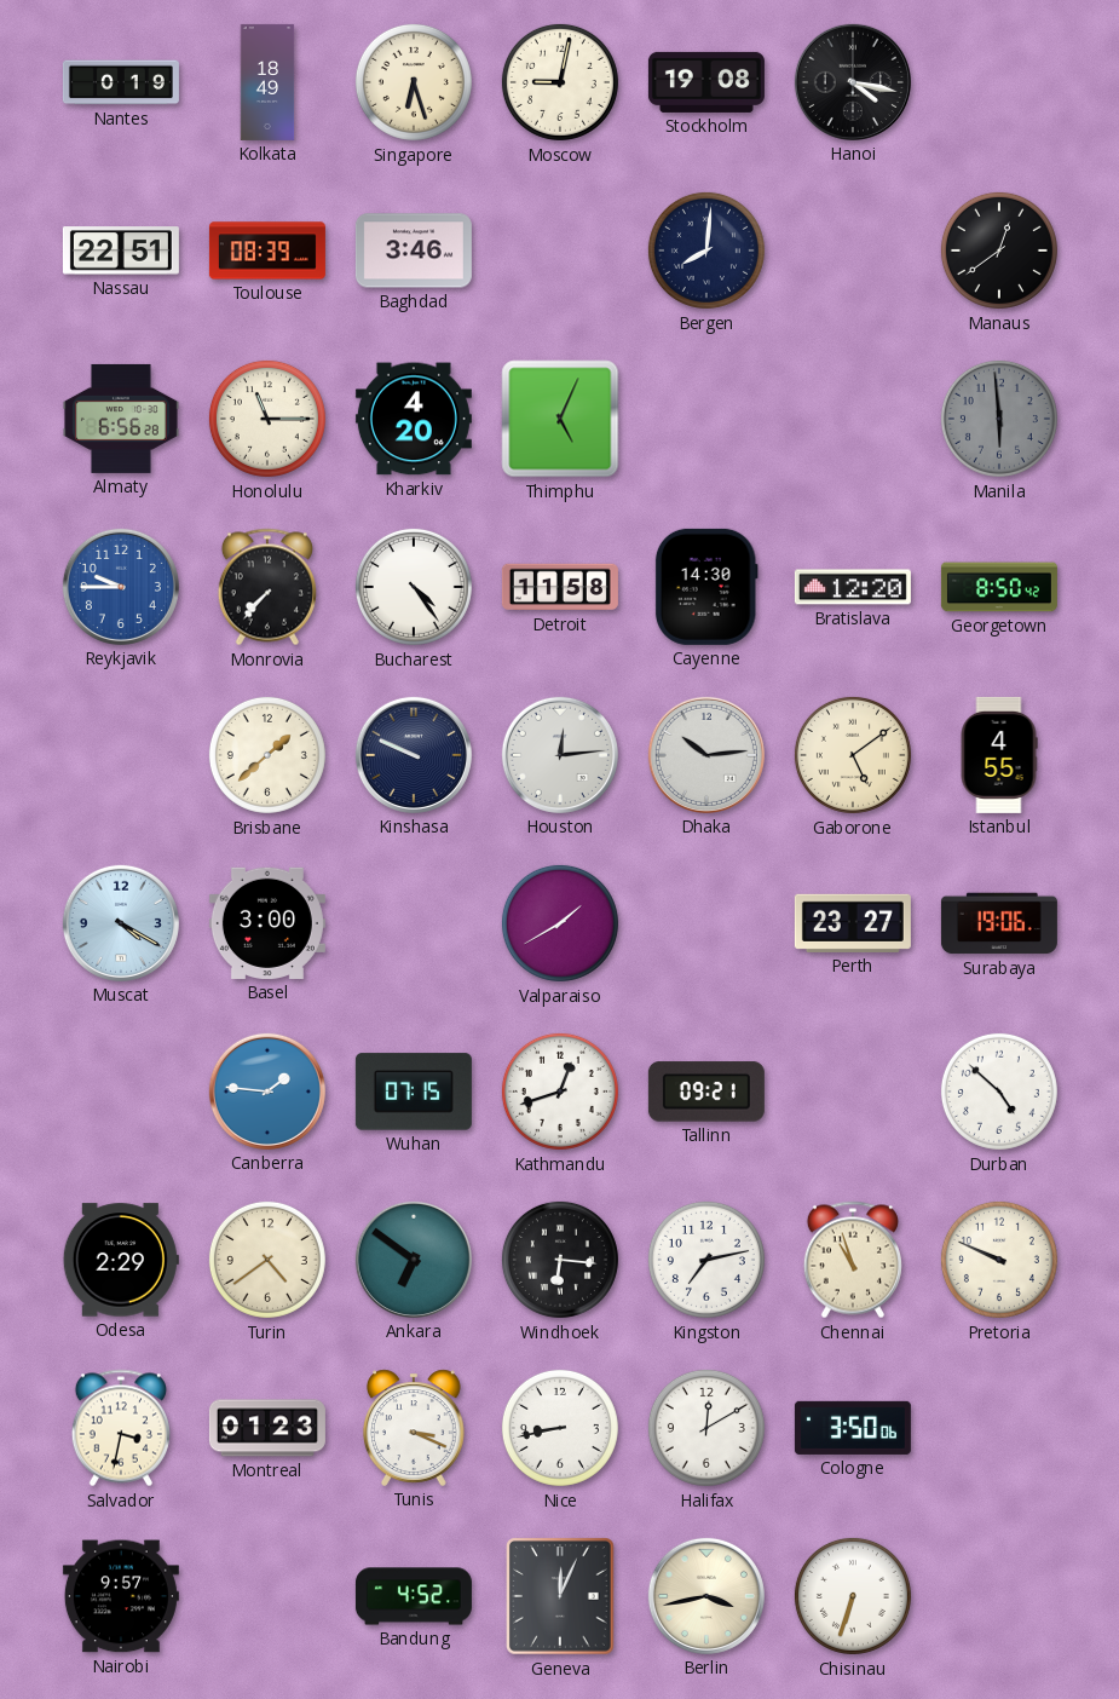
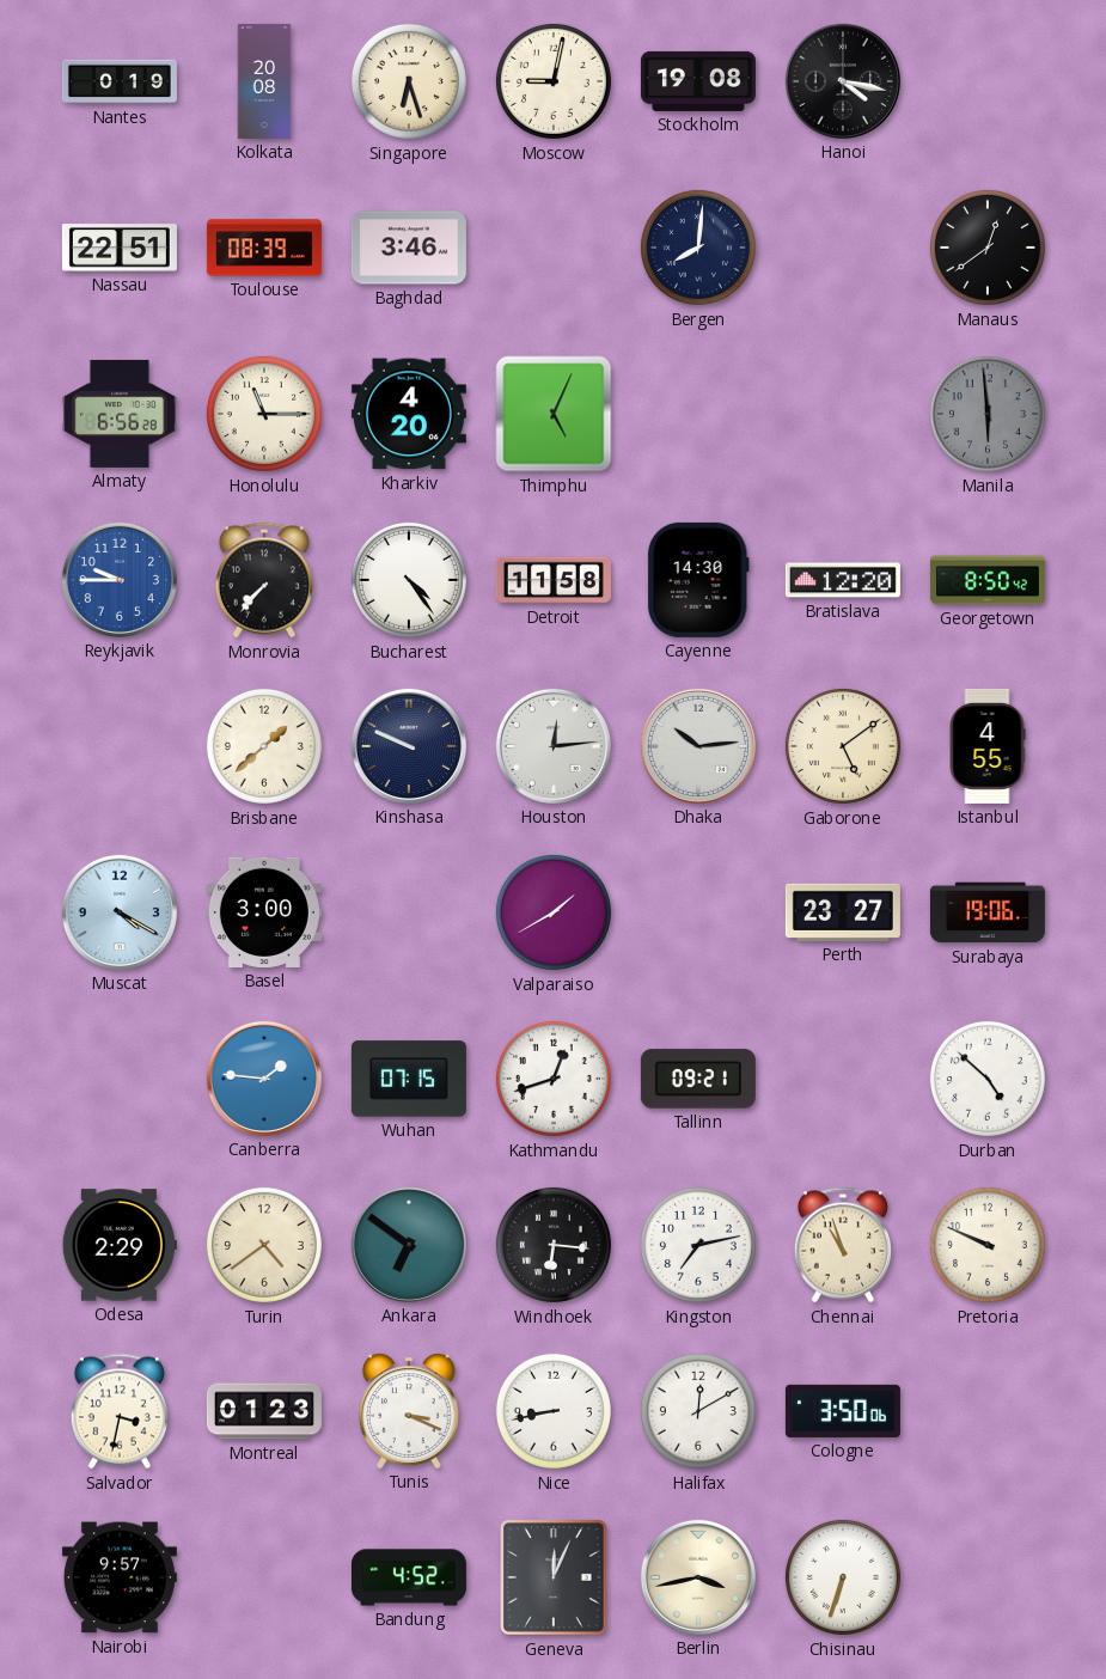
Kolkata: 18:49 -> 20:08
